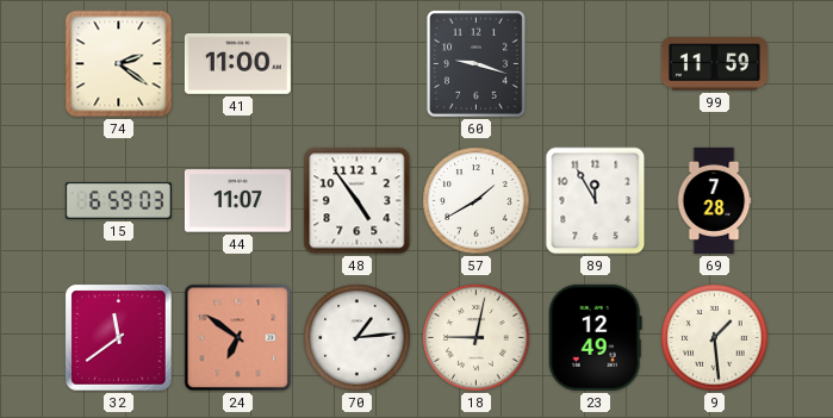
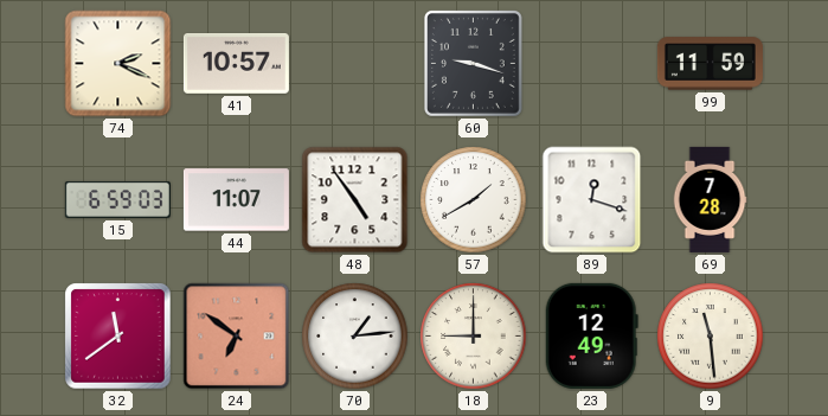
74: 2:21 -> 2:19
41: 11:00 -> 10:57
89: 11:55 -> 12:18
18: 9:02 -> 9:00
9: 1:29 -> 11:29
